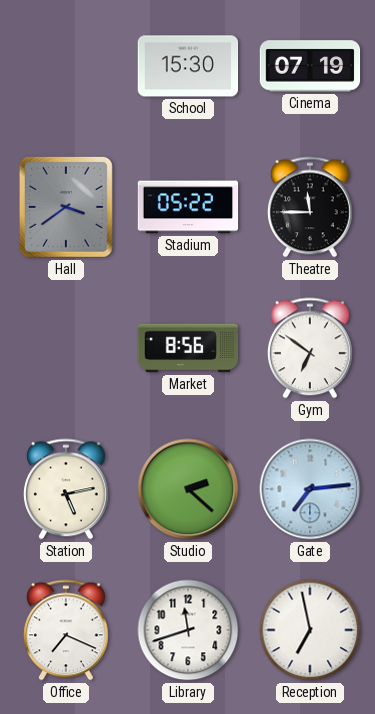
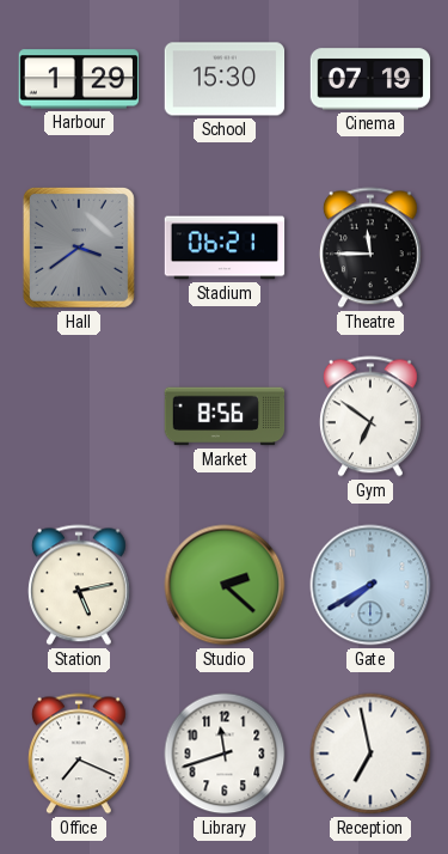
Harbour: none -> 1:29
Stadium: 05:22 -> 06:21
Gate: 7:14 -> 7:40
